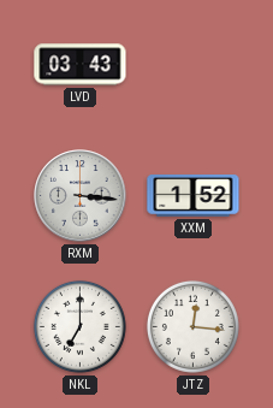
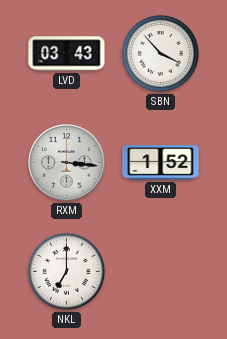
SBN: none -> 3:53
JTZ: 12:16 -> none
